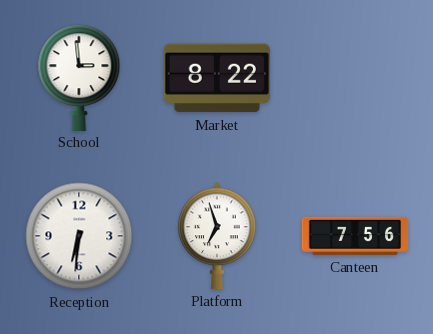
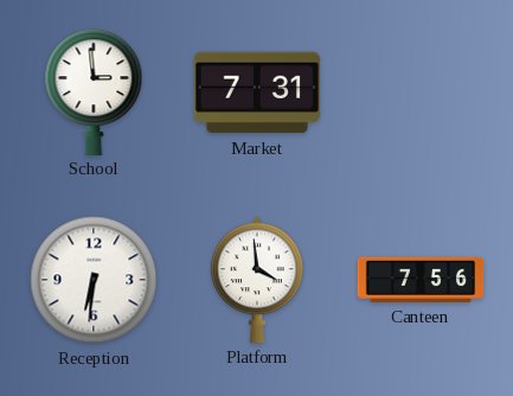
Market: 8:22 -> 7:31
Platform: 6:57 -> 3:59
